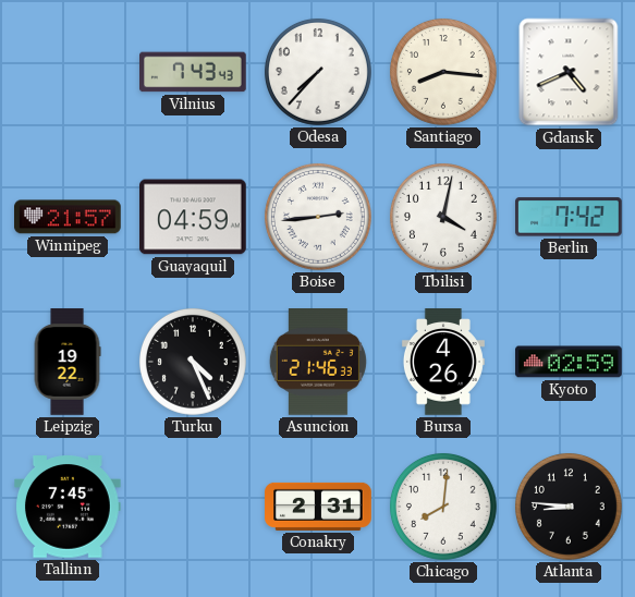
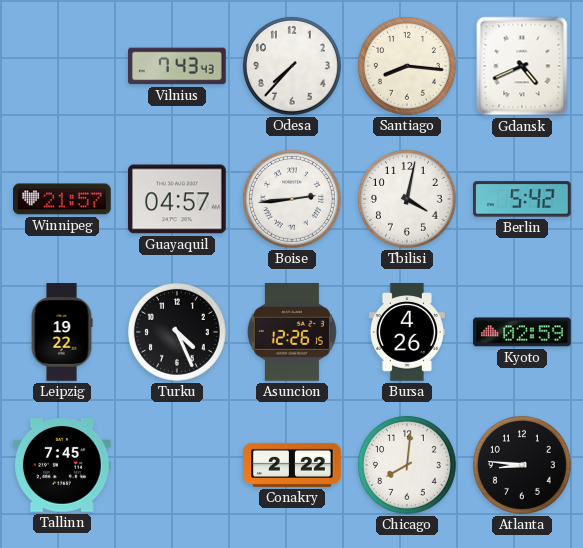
Guayaquil: 04:59 -> 04:57
Berlin: 7:42 -> 5:42
Asuncion: 21:46 -> 12:26
Conakry: 2:31 -> 2:22
